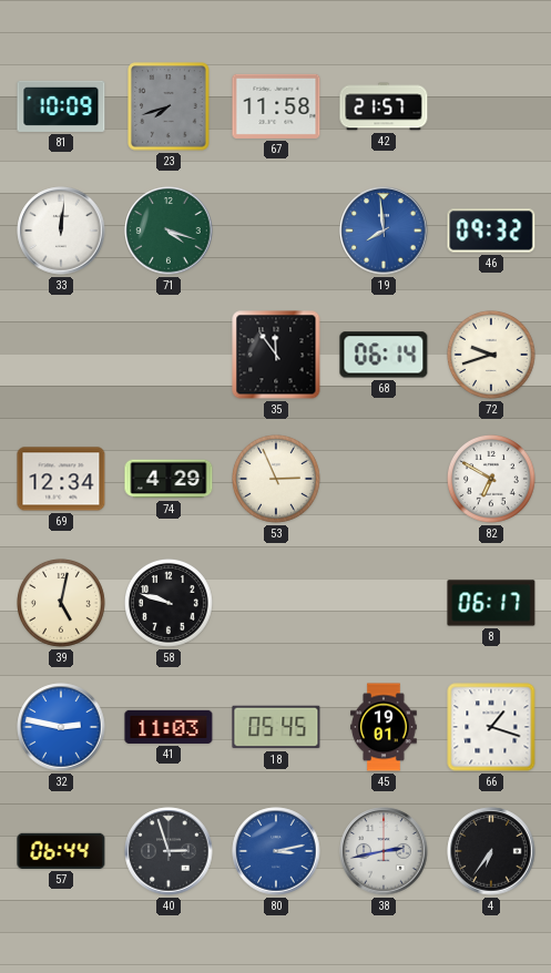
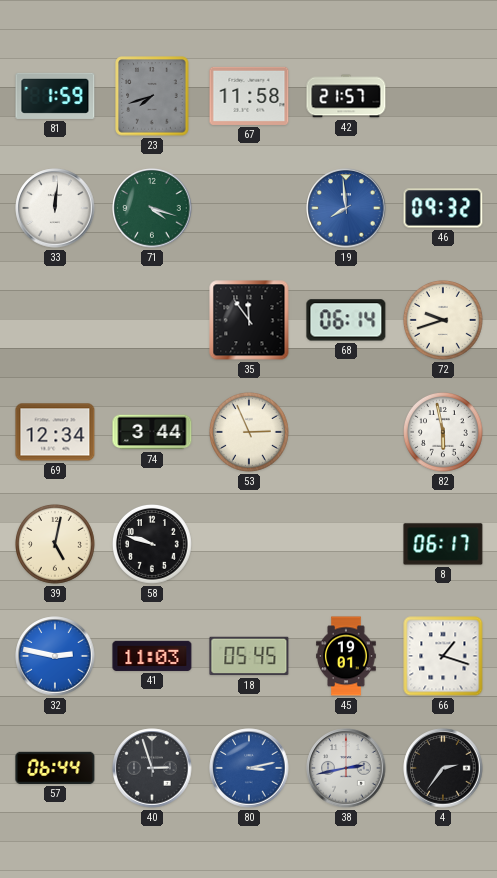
81: 10:09 -> 1:59
74: 4:29 -> 3:44
82: 6:50 -> 5:58
4: 6:36 -> 2:36
